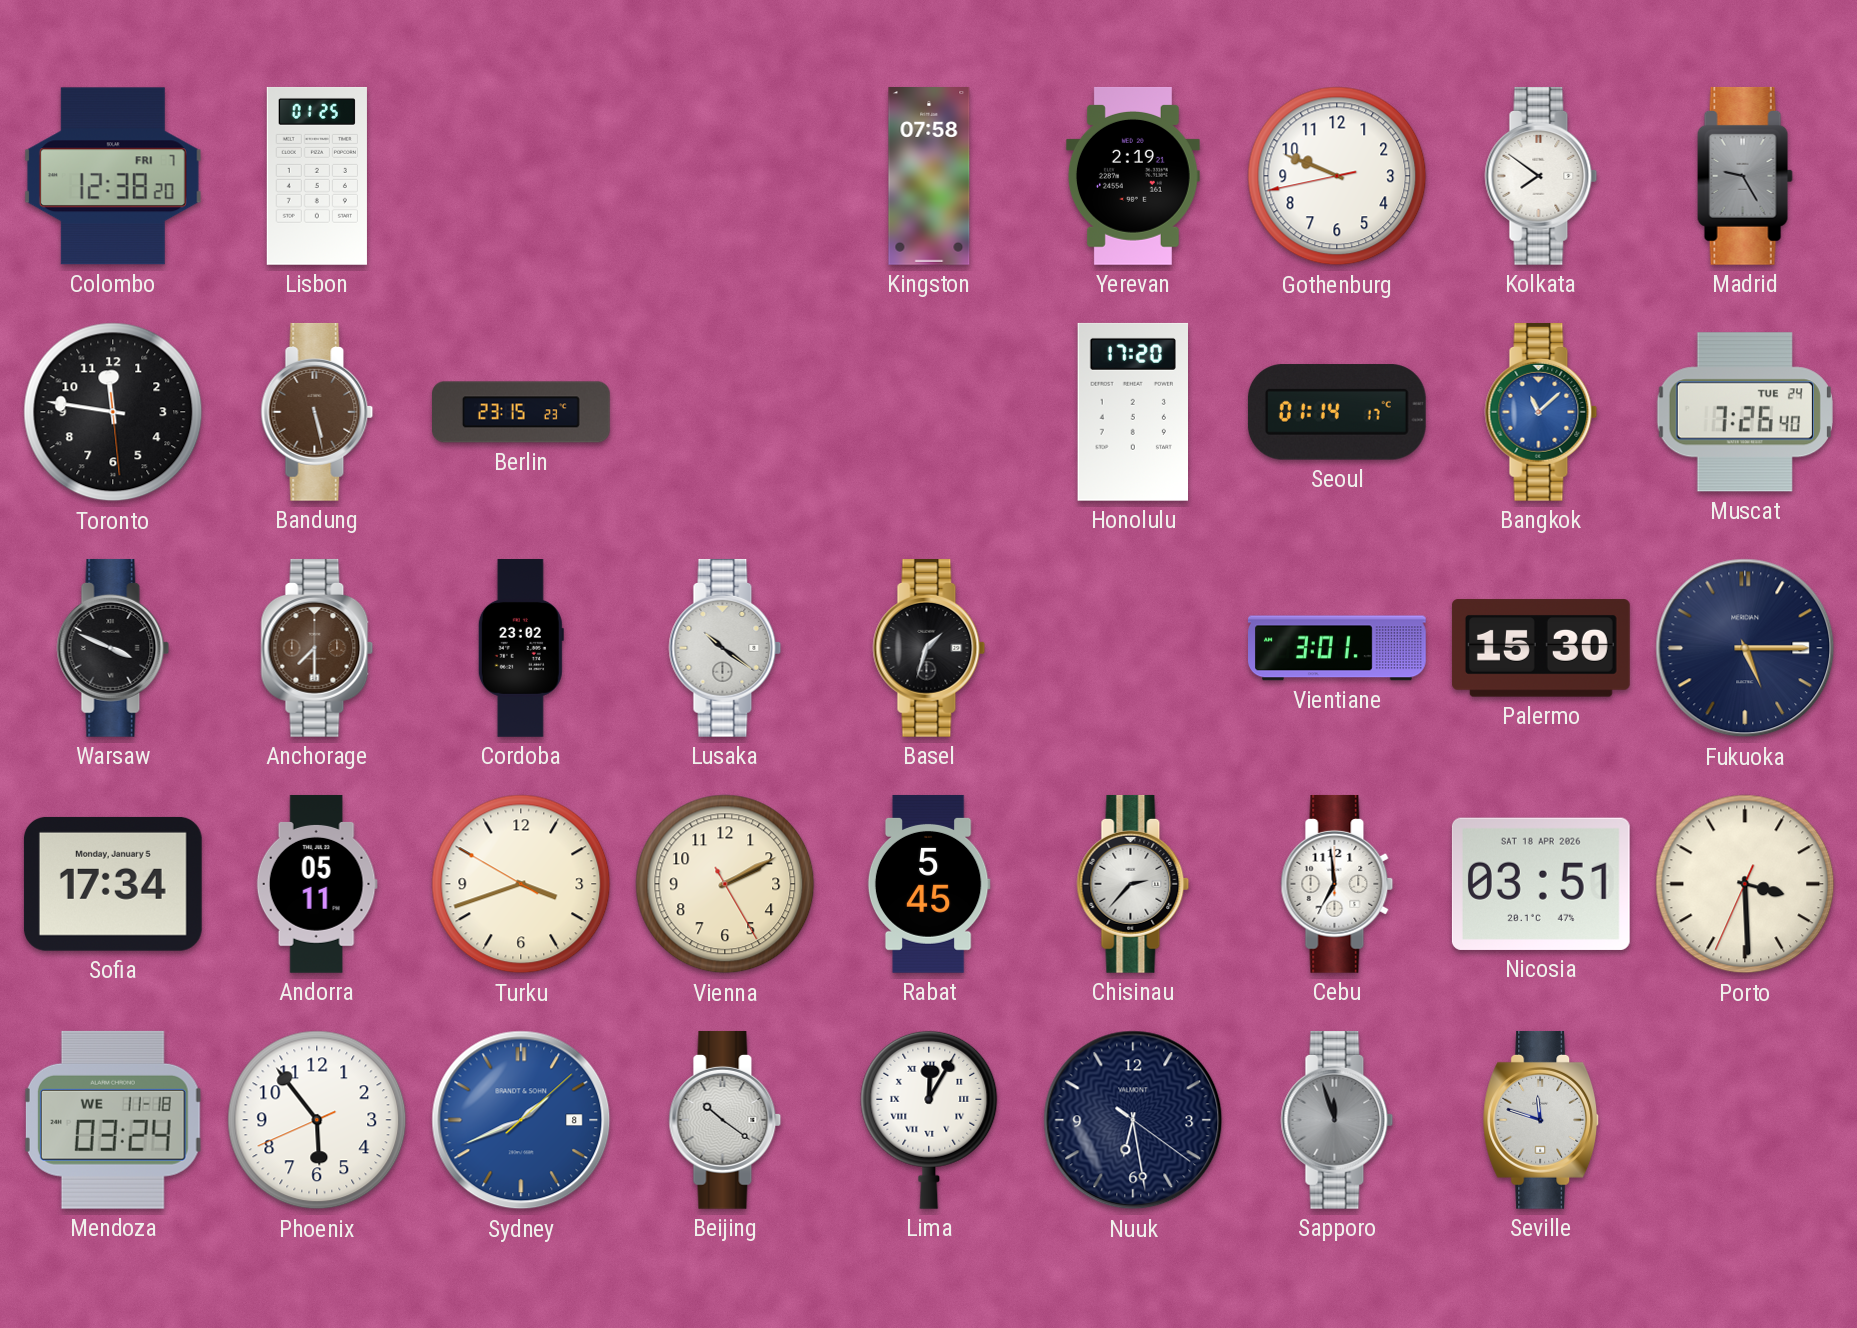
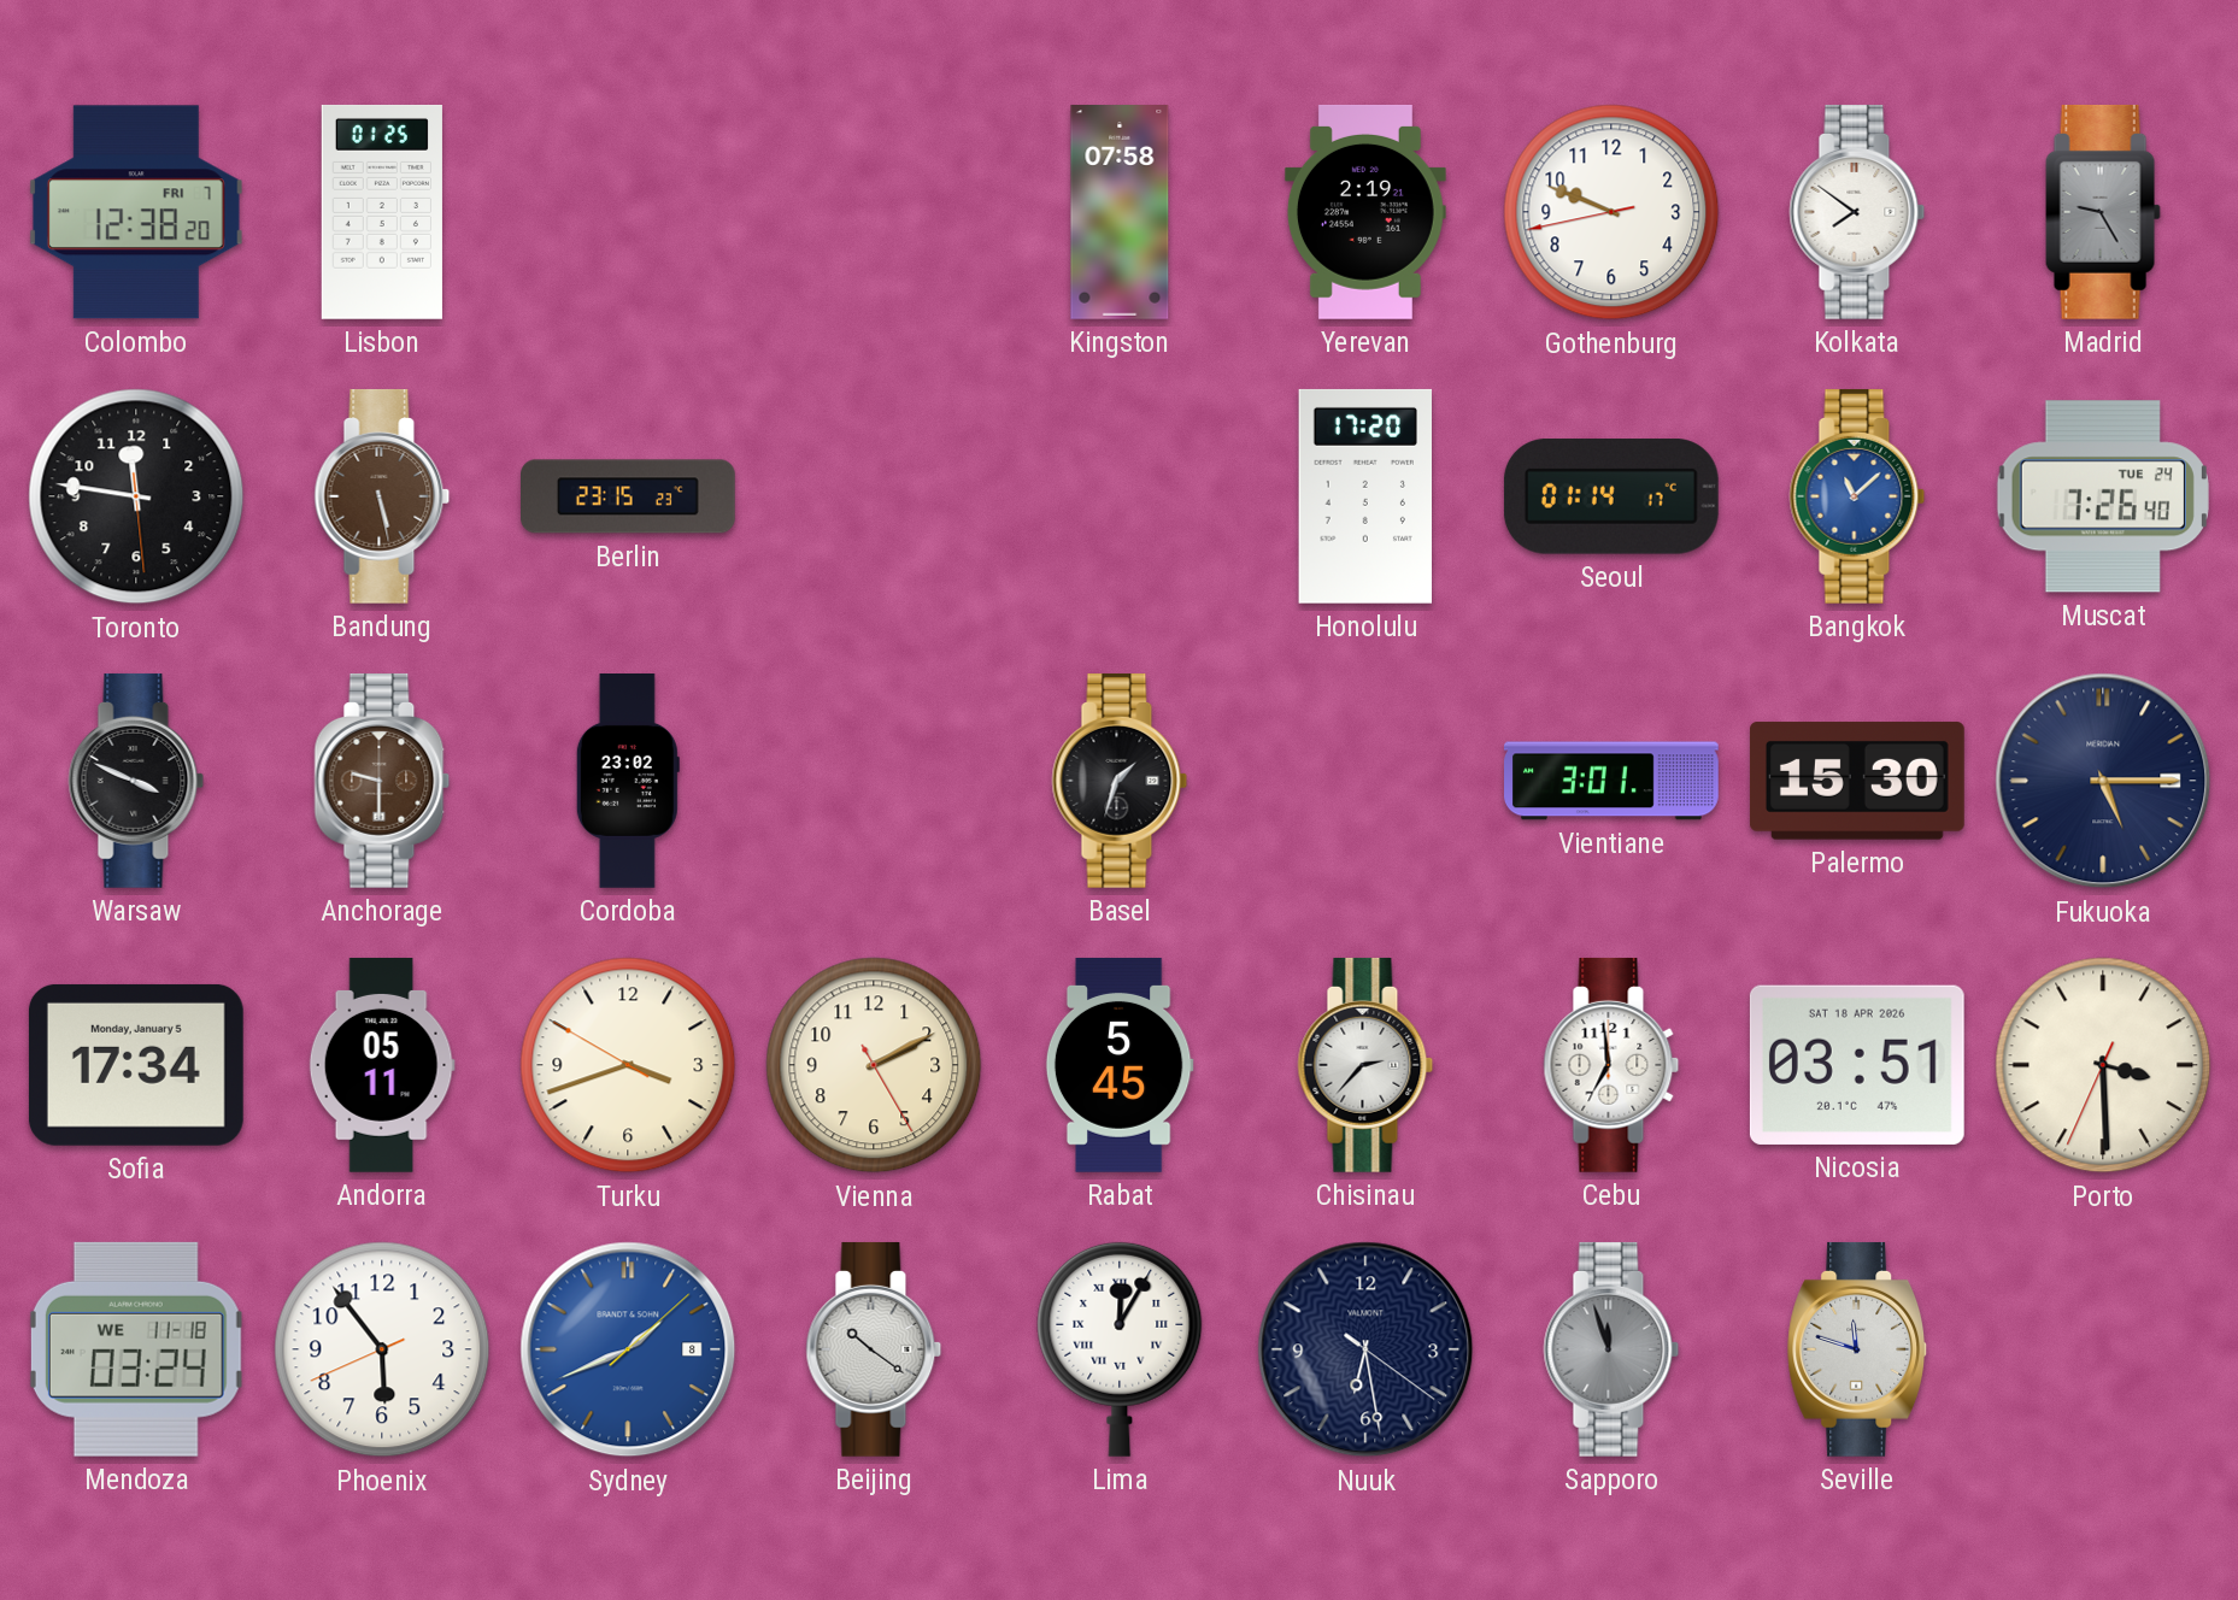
Anchorage: 7:30 -> 9:30
Lusaka: 10:21 -> none
